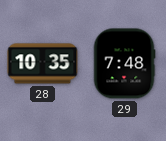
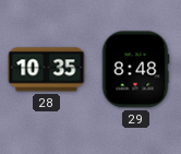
29: 7:48 -> 8:48
